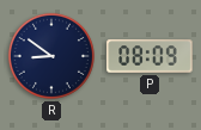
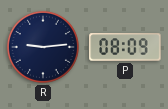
R: 8:51 -> 9:14
